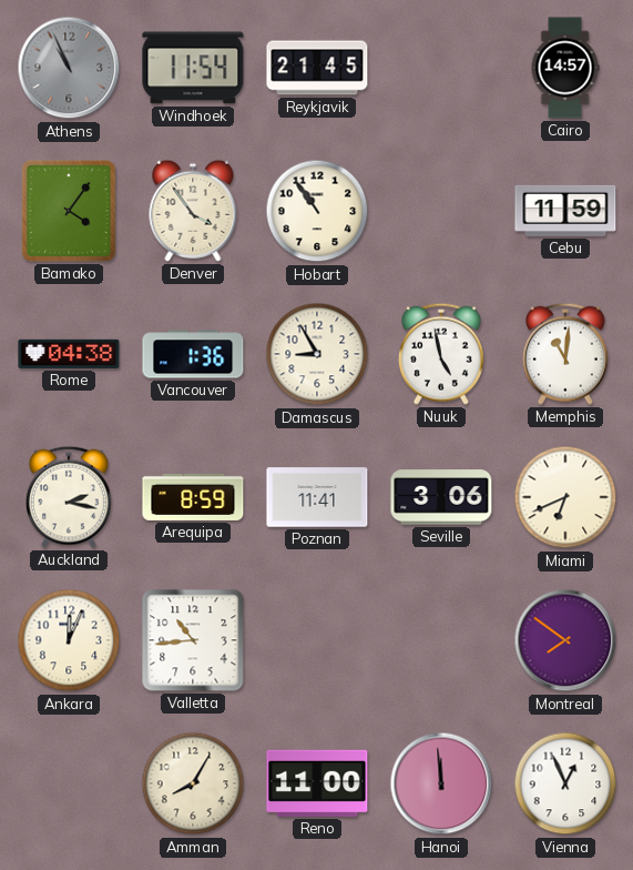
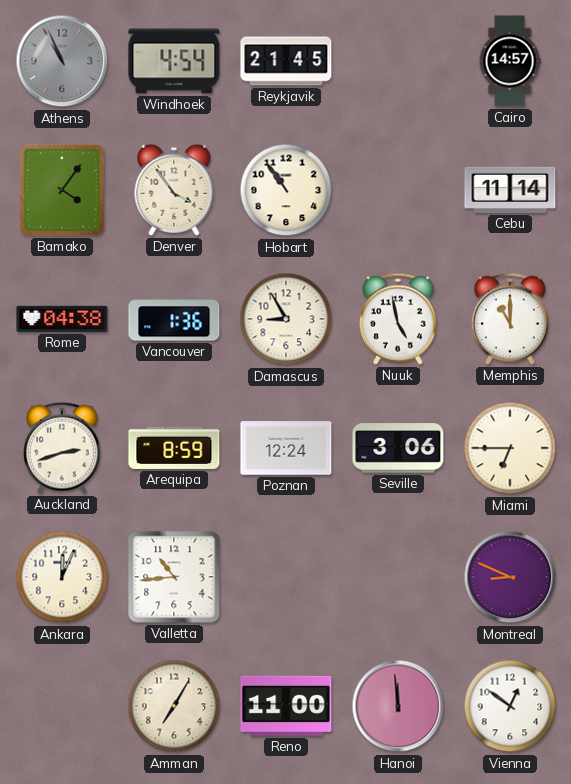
Windhoek: 11:54 -> 4:54
Cebu: 11:59 -> 11:14
Memphis: 11:01 -> 11:00
Auckland: 2:17 -> 2:42
Poznan: 11:41 -> 12:24
Miami: 6:41 -> 6:45
Montreal: 7:51 -> 8:49
Amman: 8:05 -> 7:05
Vienna: 12:56 -> 12:51
